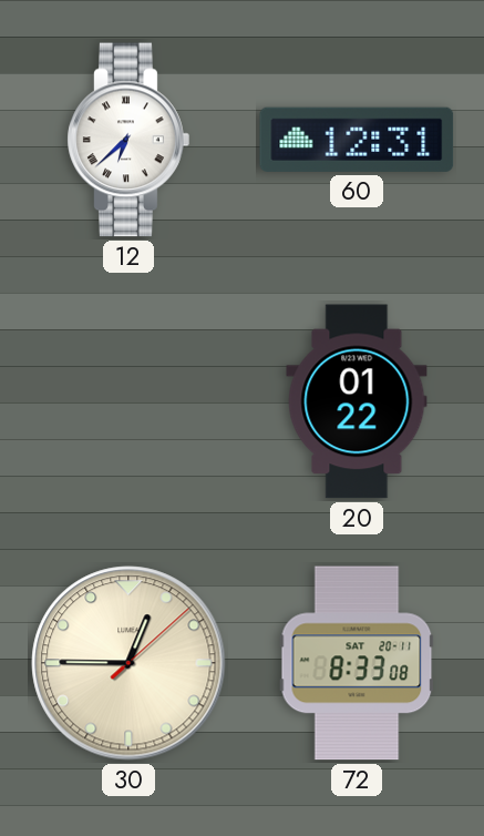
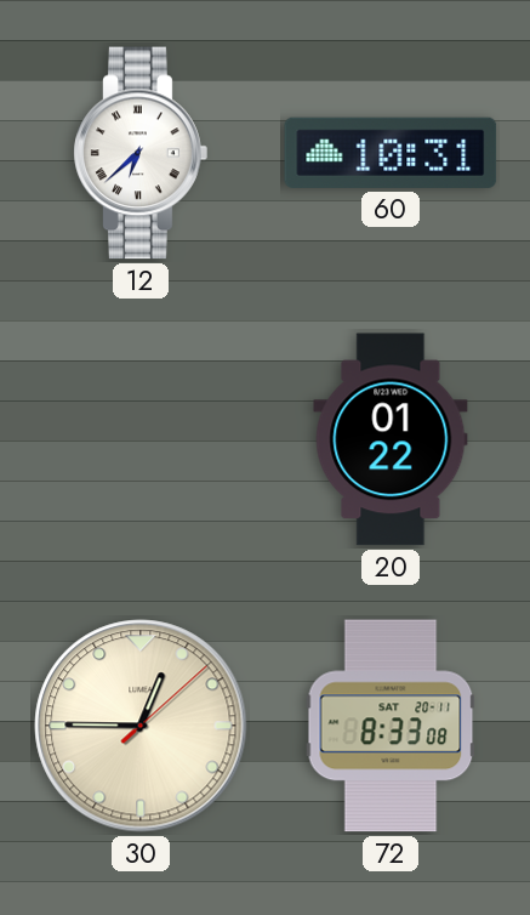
60: 12:31 -> 10:31
